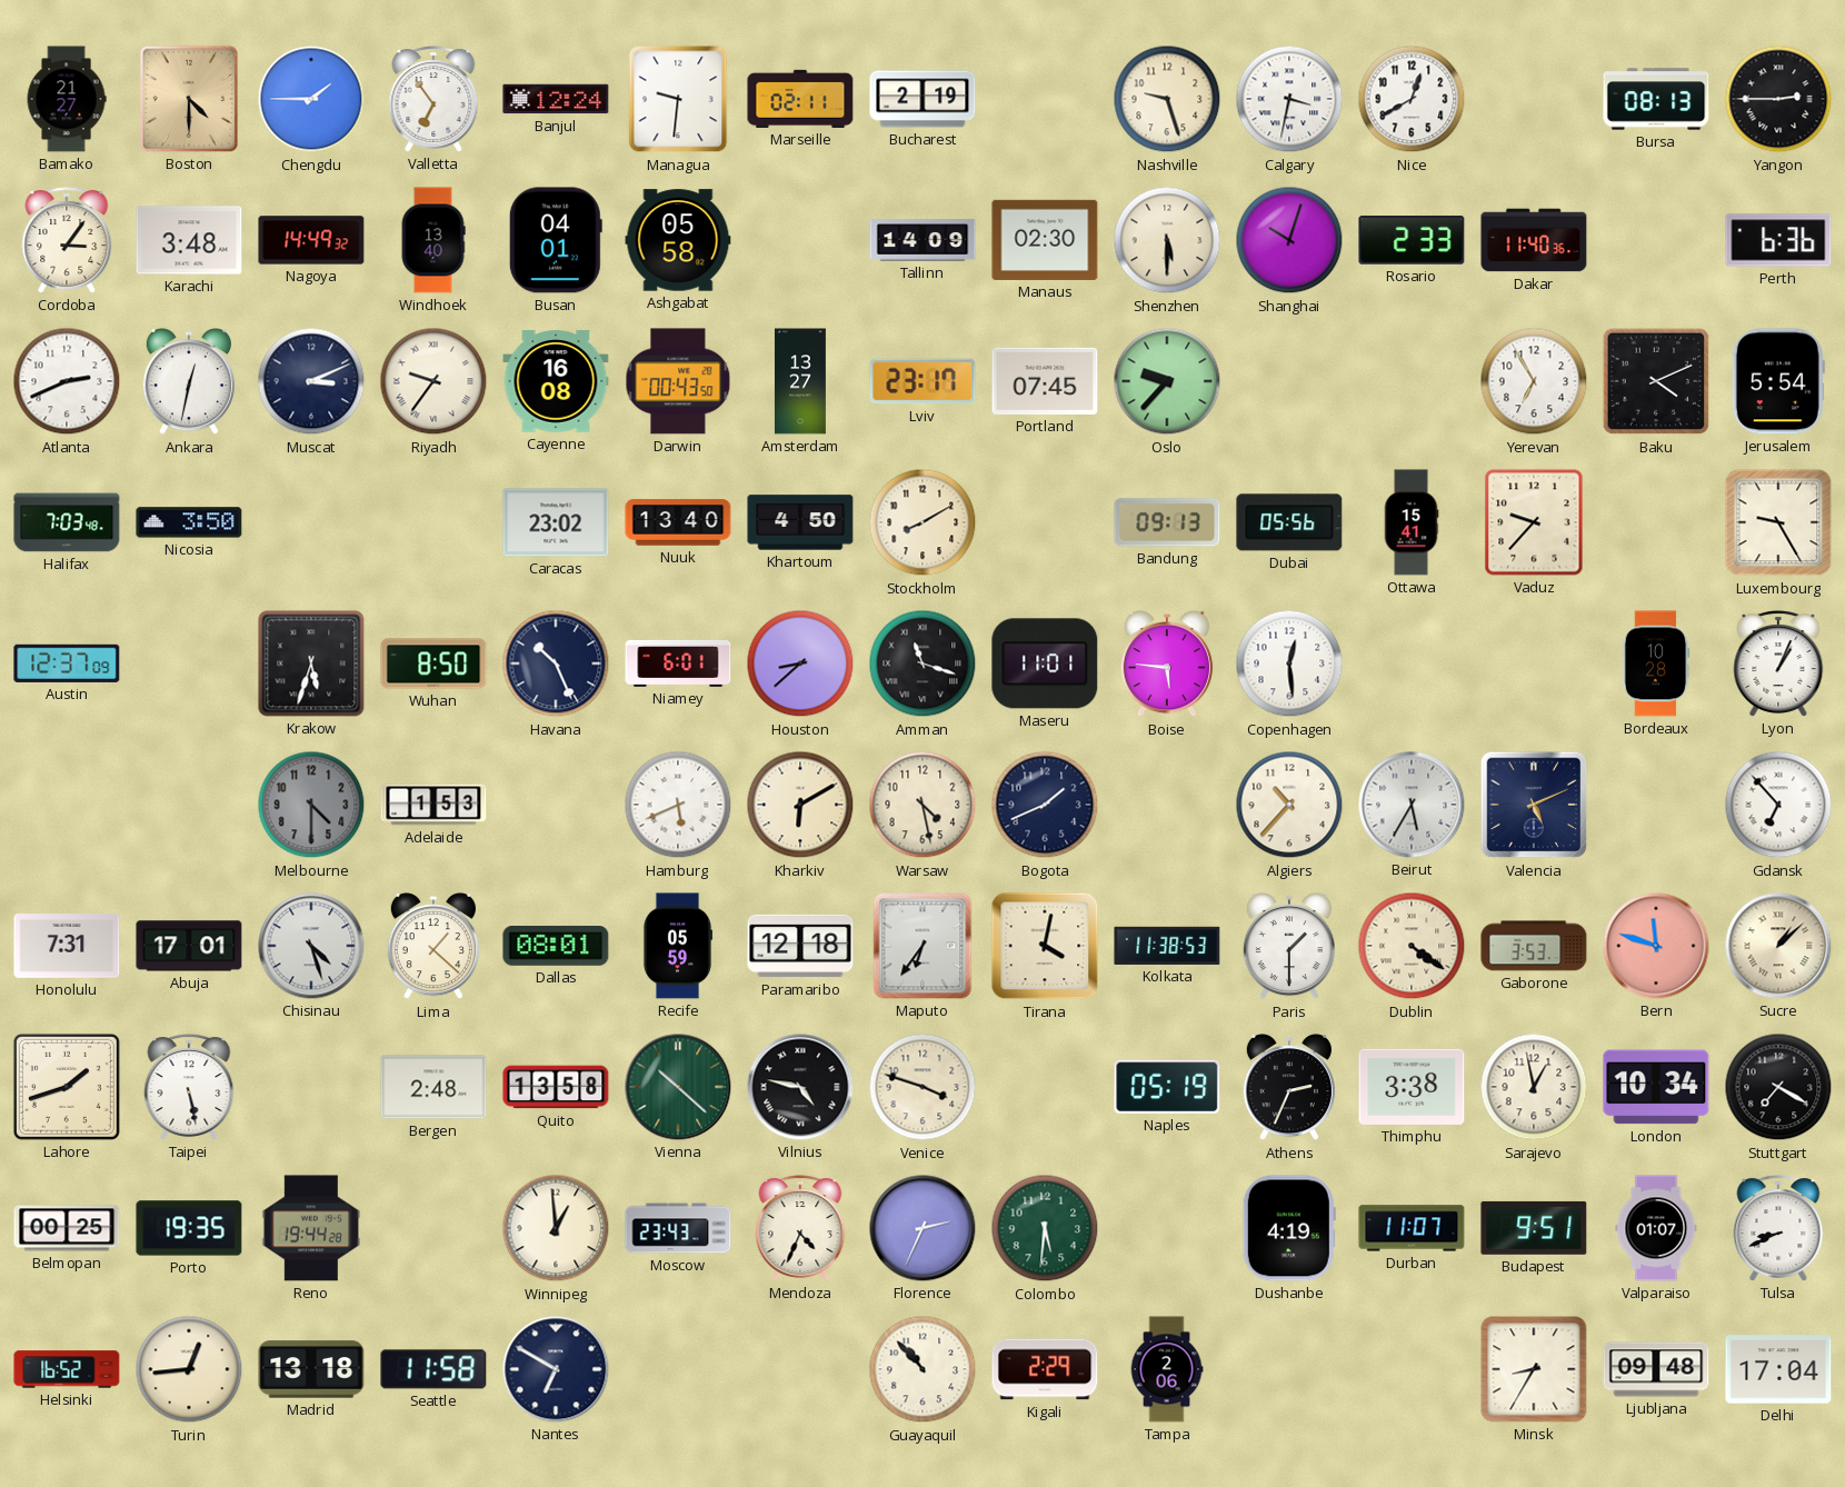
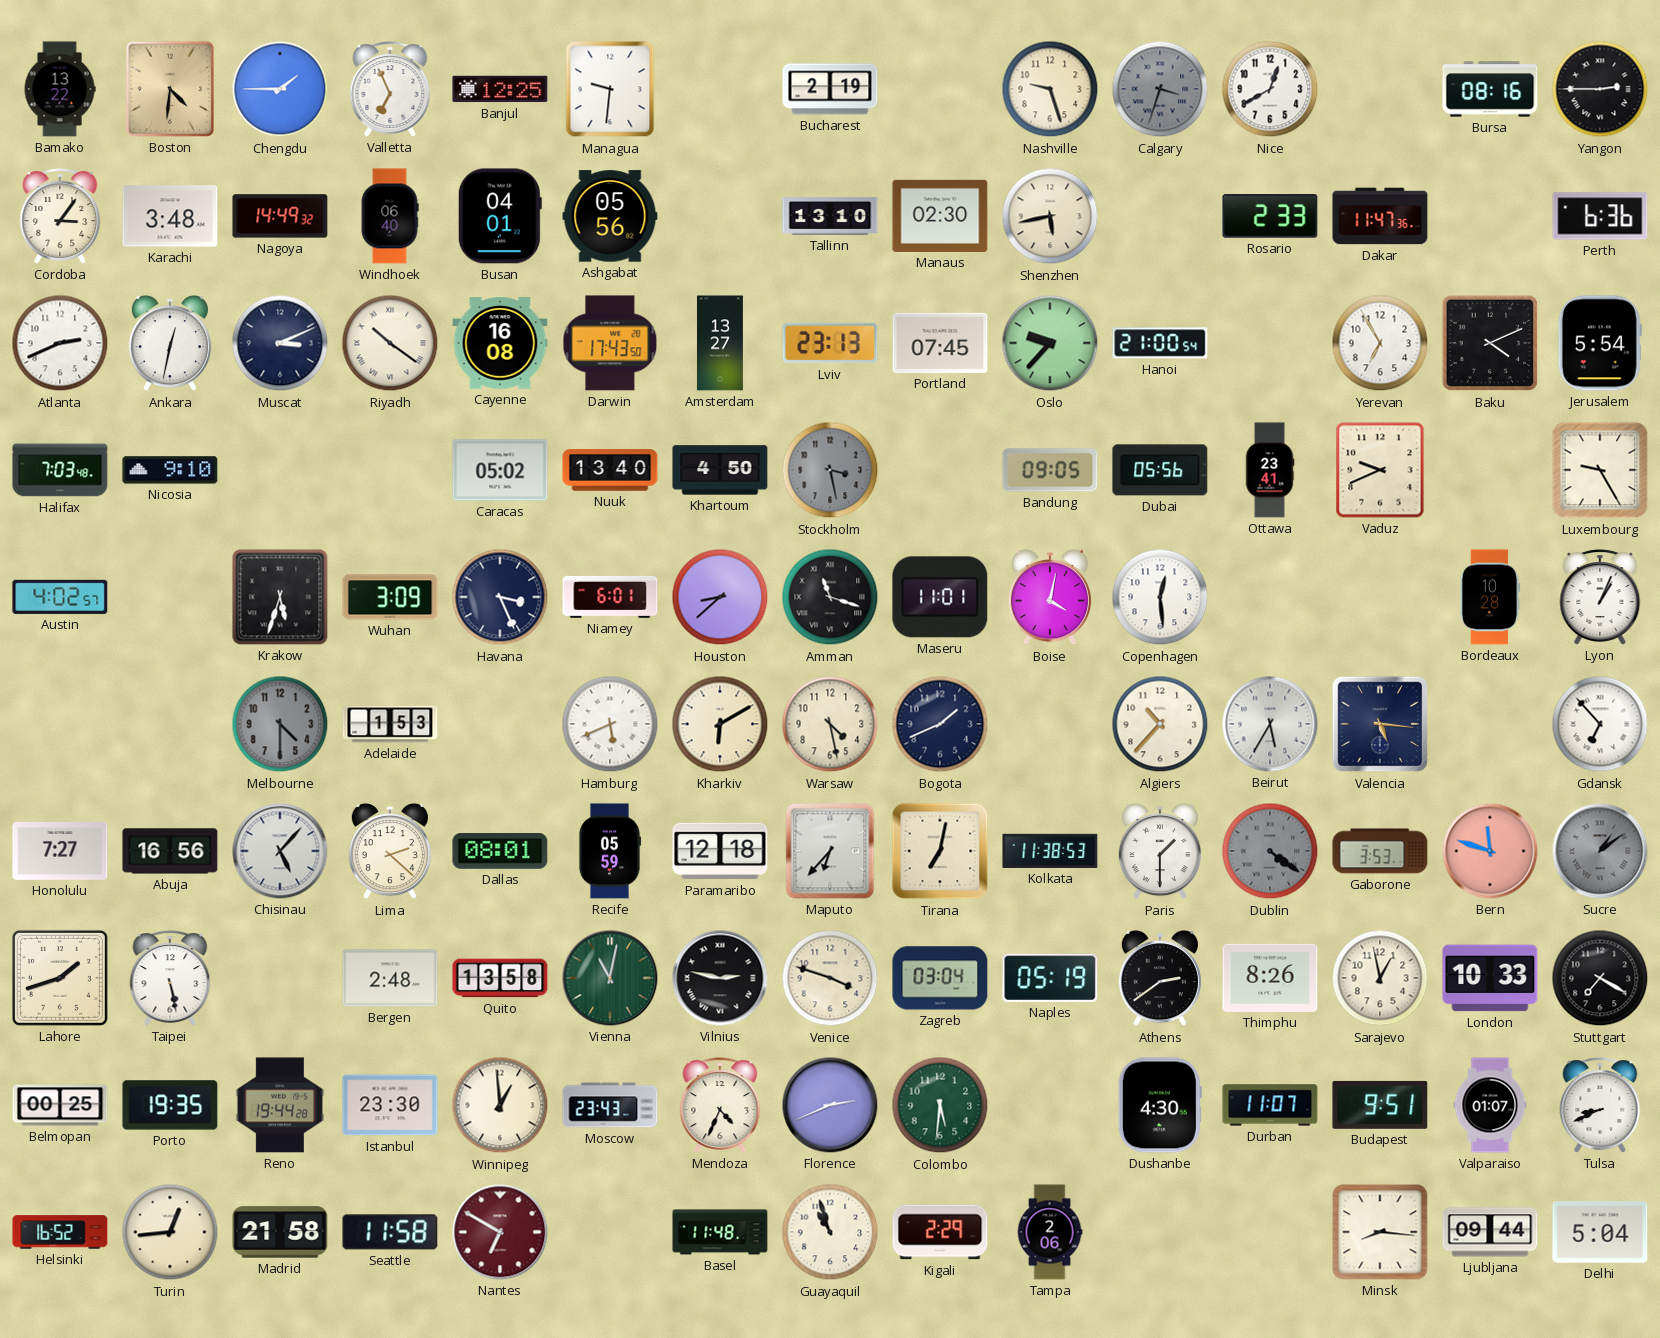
Bamako: 21:27 -> 13:22
Boston: 4:30 -> 4:31
Valletta: 6:54 -> 6:56
Banjul: 12:24 -> 12:25
Marseille: 02:11 -> none
Calgary: 3:32 -> 3:33
Calgary dial: white -> grey
Bursa: 08:13 -> 08:16
Windhoek: 13:40 -> 06:40
Ashgabat: 05:58 -> 05:56
Tallinn: 14:09 -> 13:10
Shenzhen: 5:30 -> 5:43
Shanghai: 10:03 -> none
Dakar: 11:40 -> 11:47
Riyadh: 9:36 -> 10:21
Darwin: 00:43 -> 17:43
Lviv: 23:17 -> 23:13
Hanoi: none -> 21:00
Nicosia: 3:50 -> 9:10
Caracas: 23:02 -> 05:02
Stockholm: 8:10 -> 3:28
Stockholm dial: cream -> grey
Bandung: 09:13 -> 09:05
Ottawa: 15:41 -> 23:41
Vaduz: 9:37 -> 9:41
Austin: 12:37 -> 4:02
Wuhan: 8:50 -> 3:09
Havana: 10:26 -> 3:26
Boise: 5:46 -> 4:02
Valencia: 5:11 -> 5:16
Honolulu: 7:31 -> 7:27
Abuja: 17:01 -> 16:56
Chisinau: 4:27 -> 5:07
Lima: 1:22 -> 2:22
Maputo: 6:36 -> 6:37
Tirana: 4:02 -> 7:02
Dublin dial: cream -> grey
Sucre: 1:08 -> 1:09
Sucre dial: cream -> grey
Vienna: 10:22 -> 11:02
Vilnius: 4:47 -> 2:47
Zagreb: none -> 03:04
Athens: 2:34 -> 2:39
Thimphu: 3:38 -> 8:26
London: 10:34 -> 10:33
Istanbul: none -> 23:30
Florence: 2:34 -> 2:41
Dushanbe: 4:19 -> 4:30
Madrid: 13:18 -> 21:58
Nantes dial: navy -> burgundy
Basel: none -> 11:48
Guayaquil: 10:53 -> 10:57
Minsk: 8:35 -> 8:16
Ljubljana: 09:48 -> 09:44
Delhi: 17:04 -> 5:04
